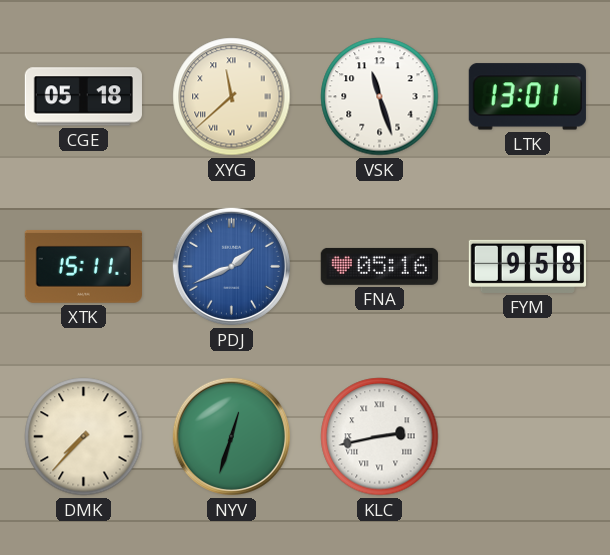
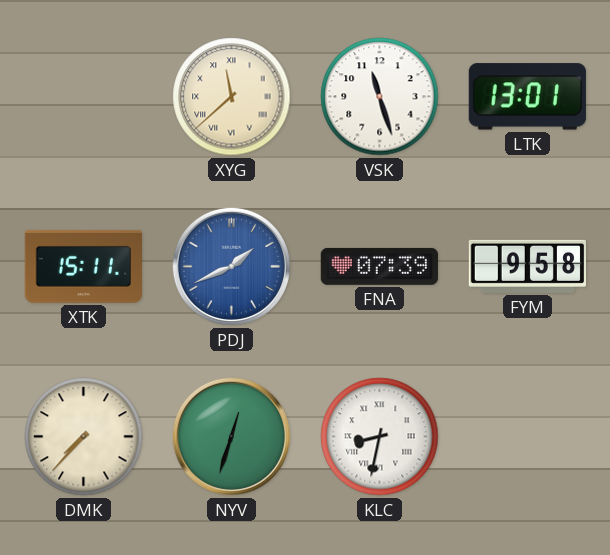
CGE: 05:18 -> none
FNA: 05:16 -> 07:39
KLC: 2:43 -> 8:32
